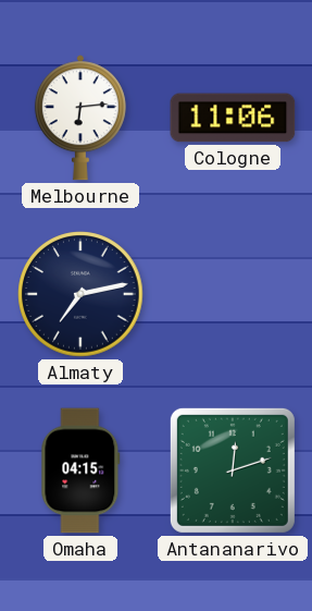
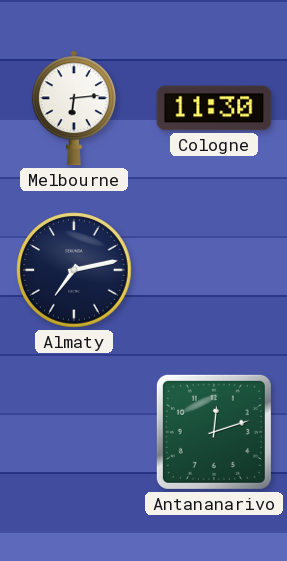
Cologne: 11:06 -> 11:30
Omaha: 04:15 -> none
